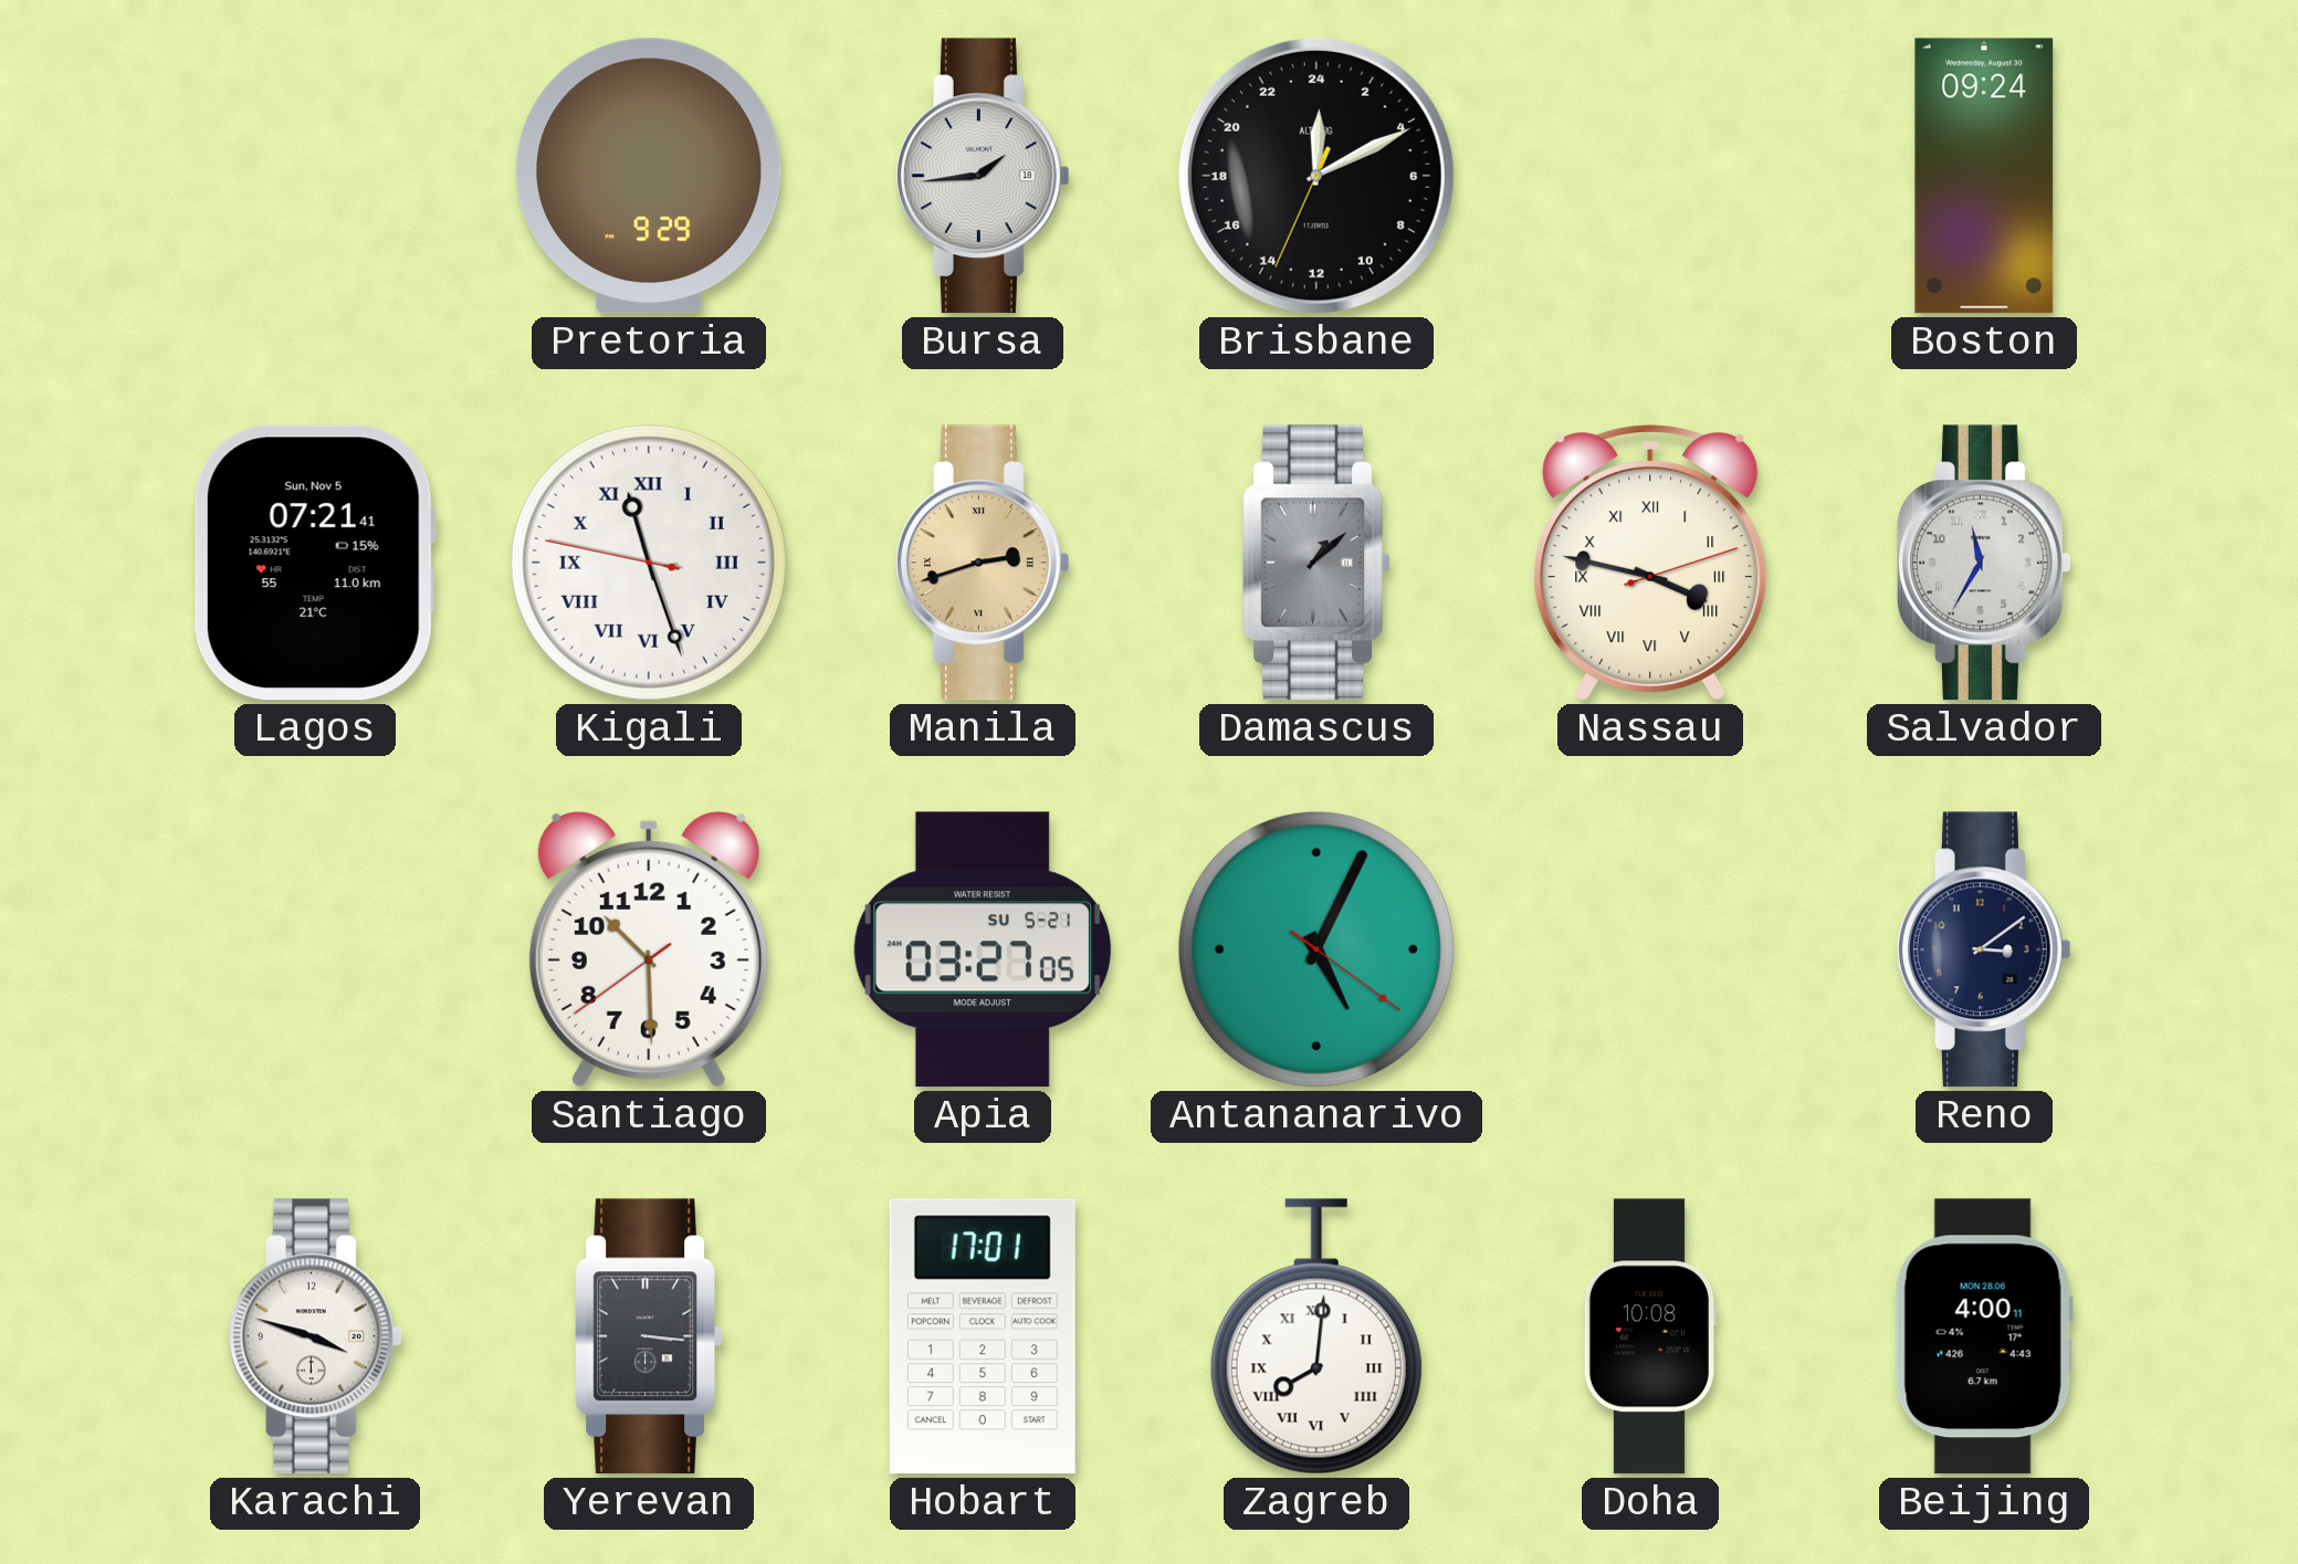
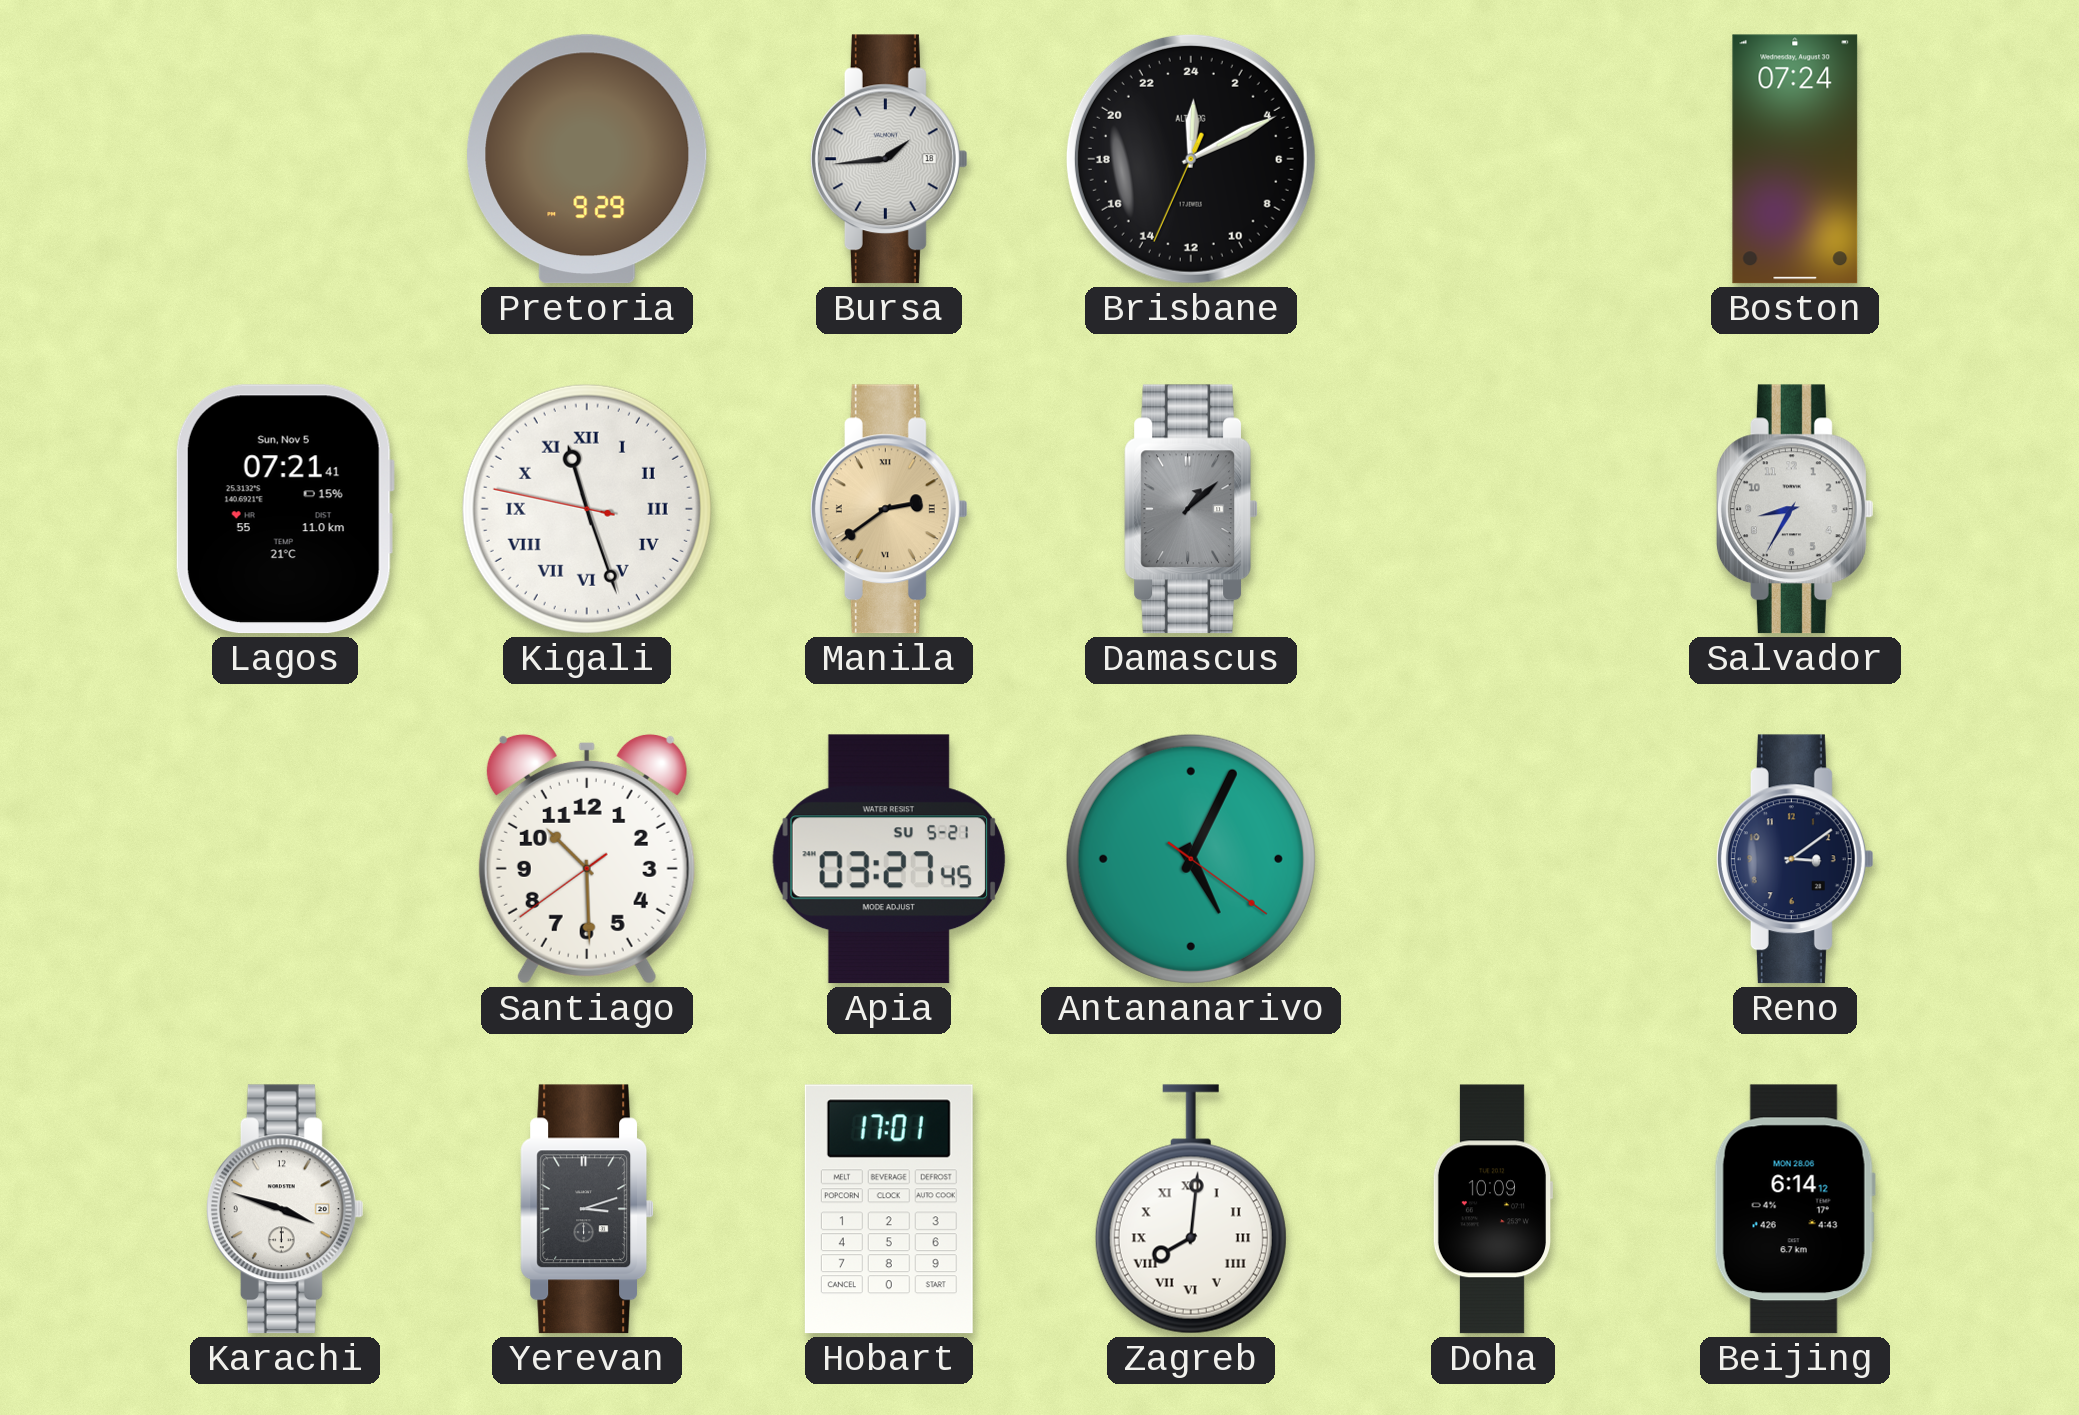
Boston: 09:24 -> 07:24
Manila: 2:42 -> 2:39
Nassau: 3:47 -> none
Salvador: 11:35 -> 8:35
Apia: 03:27:05 -> 03:27:45
Yerevan: 3:16 -> 3:12
Doha: 10:08 -> 10:09
Beijing: 4:00 -> 6:14
